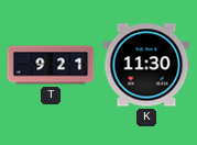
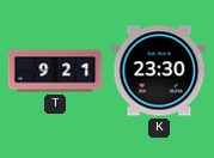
K: 11:30 -> 23:30
